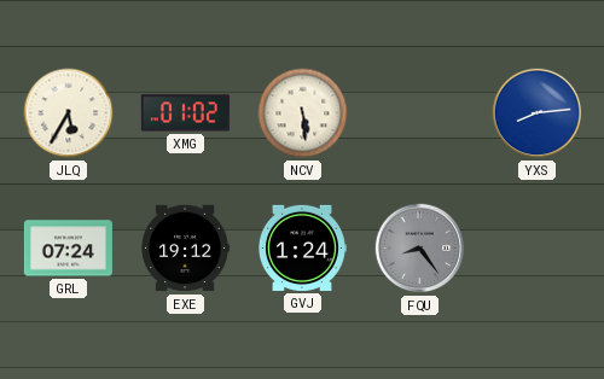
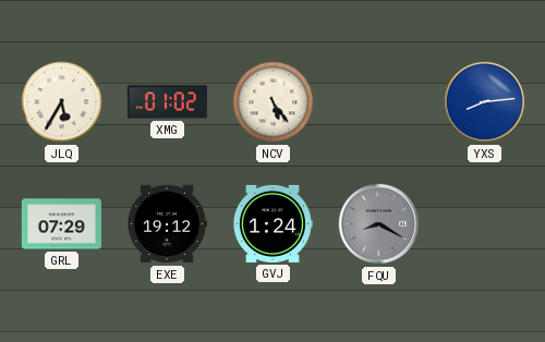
NCV: 5:29 -> 5:24
GRL: 07:24 -> 07:29
FQU: 8:24 -> 8:20
